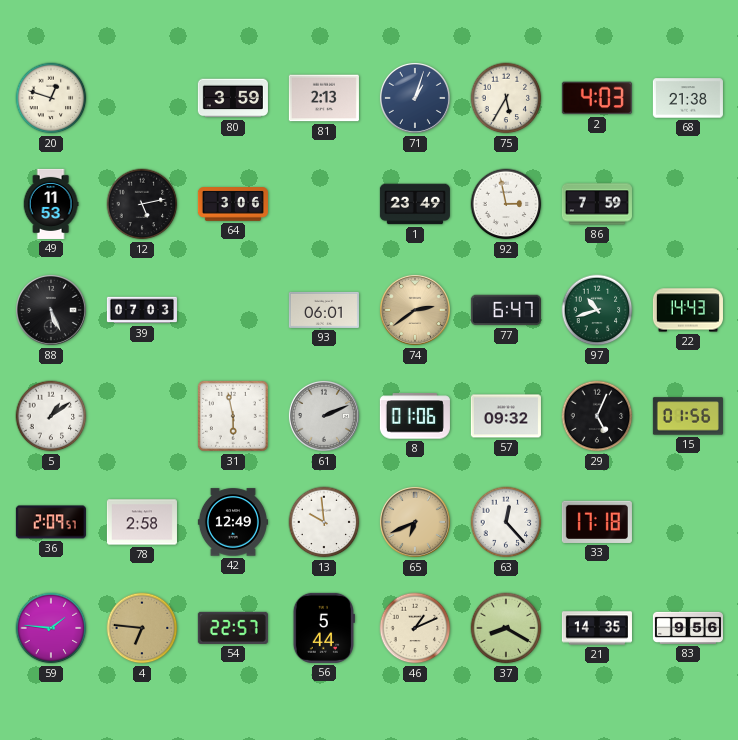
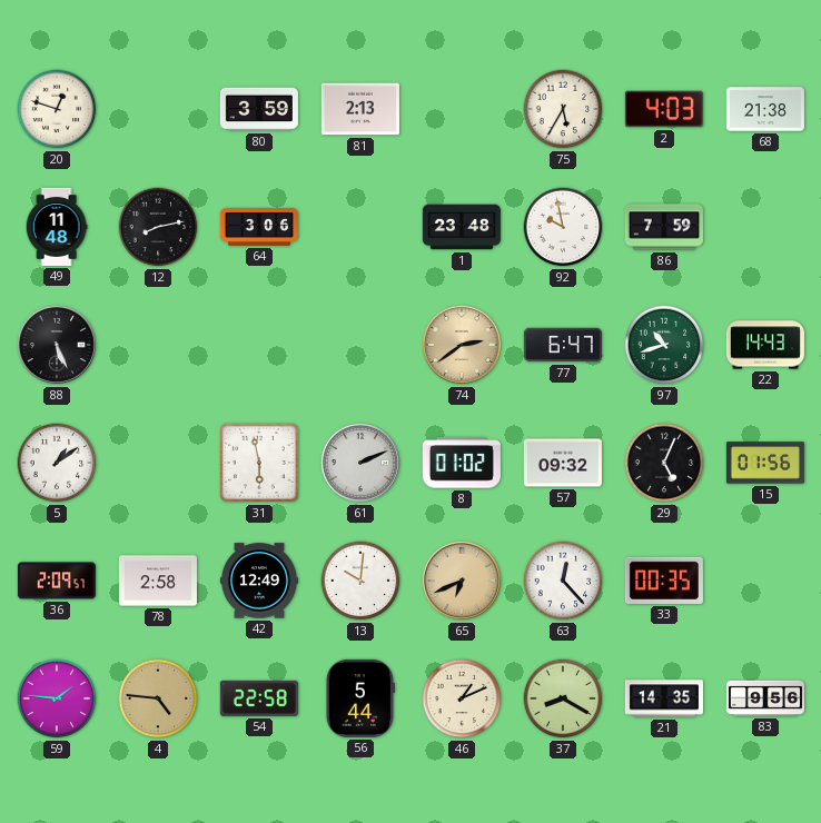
71: 1:03 -> none
49: 11:53 -> 11:48
12: 5:13 -> 8:13
1: 23:49 -> 23:48
92: 2:58 -> 9:58
39: 07:03 -> none
93: 06:01 -> none
8: 01:06 -> 01:02
13: 9:59 -> 10:01
33: 17:18 -> 00:35
4: 6:46 -> 4:46
54: 22:57 -> 22:58
